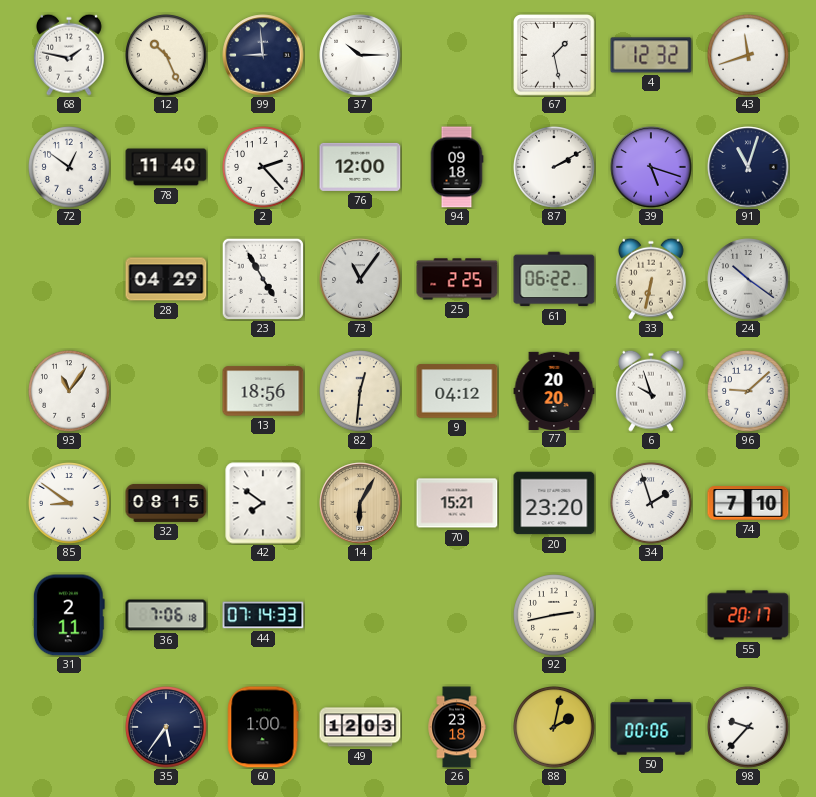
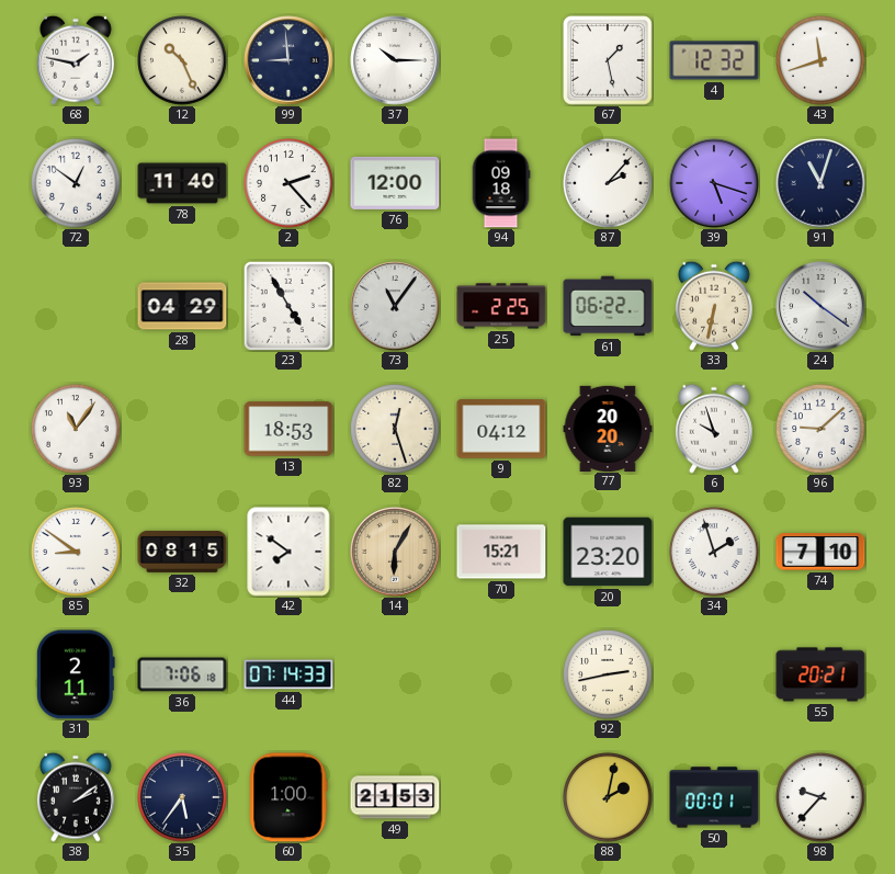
87: 2:10 -> 2:07
13: 18:56 -> 18:53
82: 12:31 -> 12:27
55: 20:17 -> 20:21
38: none -> 2:09
49: 12:03 -> 21:53
26: 23:18 -> none
50: 00:06 -> 00:01
